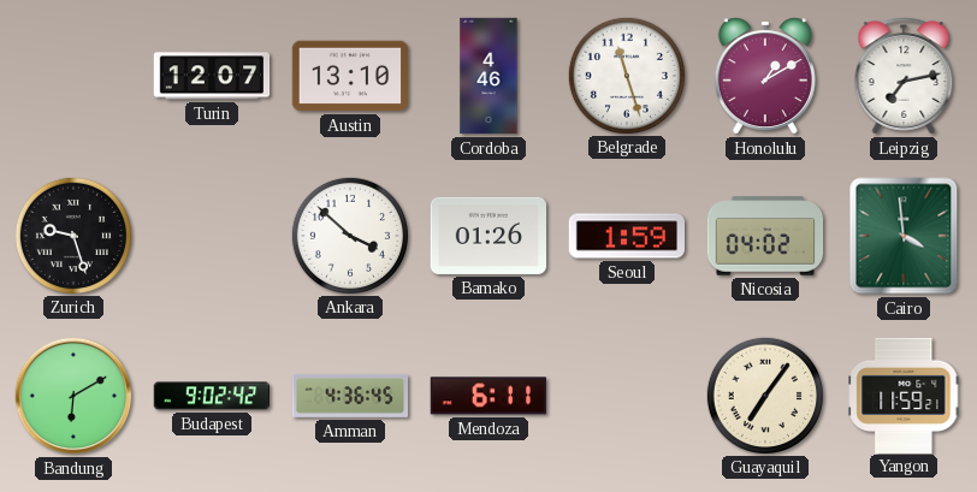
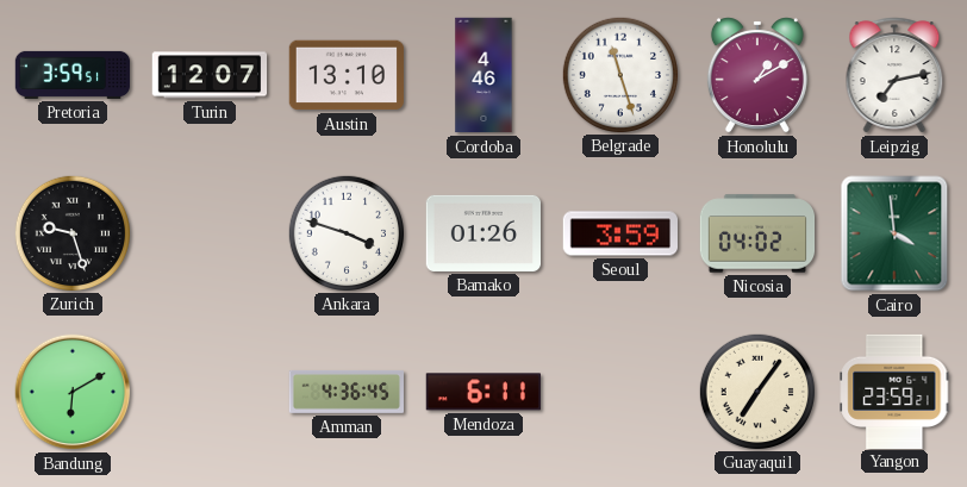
Pretoria: none -> 3:59
Ankara: 3:52 -> 3:48
Seoul: 1:59 -> 3:59
Budapest: 9:02 -> none
Yangon: 11:59 -> 23:59
